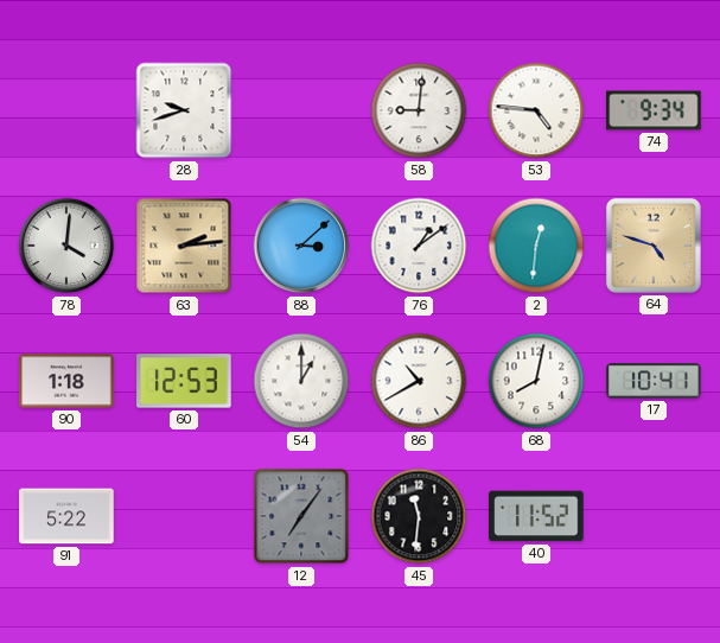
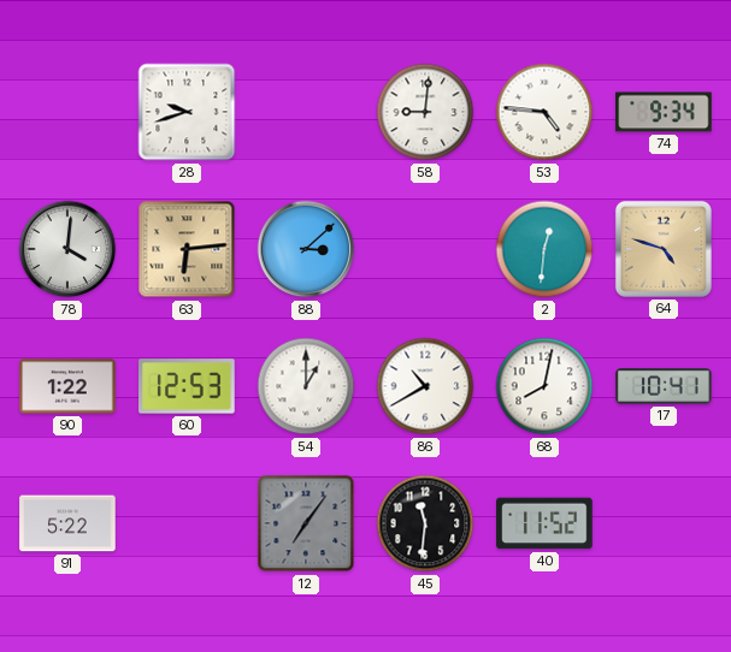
63: 2:14 -> 6:14
76: 1:09 -> none
90: 1:18 -> 1:22
